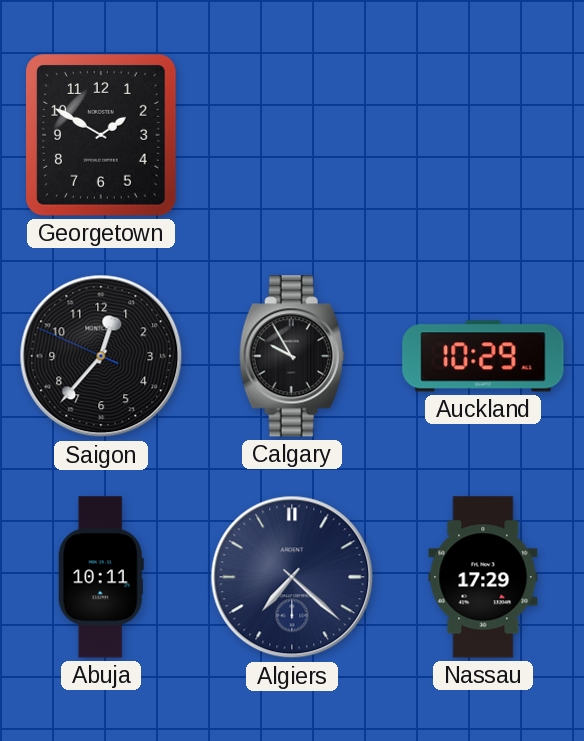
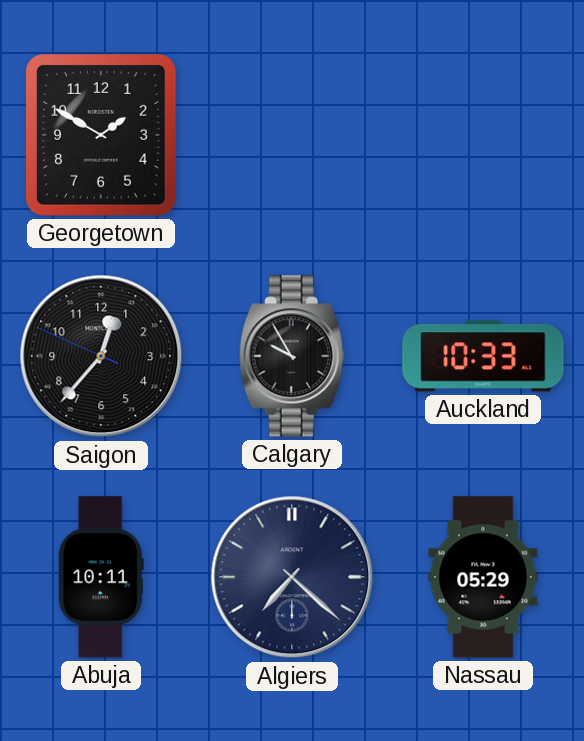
Auckland: 10:29 -> 10:33
Nassau: 17:29 -> 05:29
